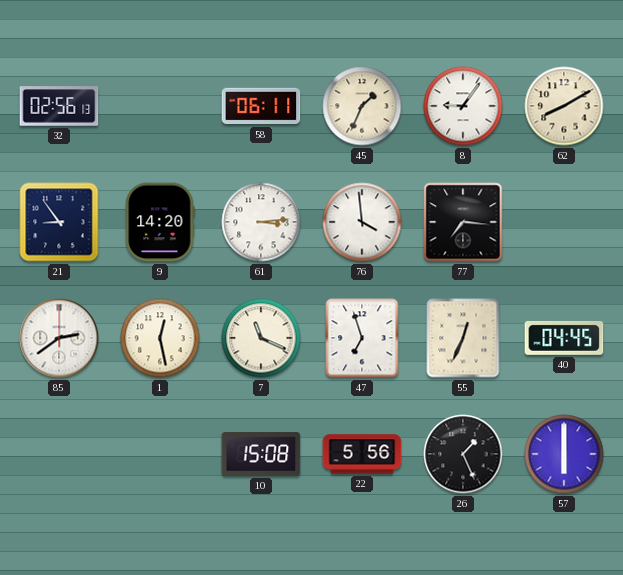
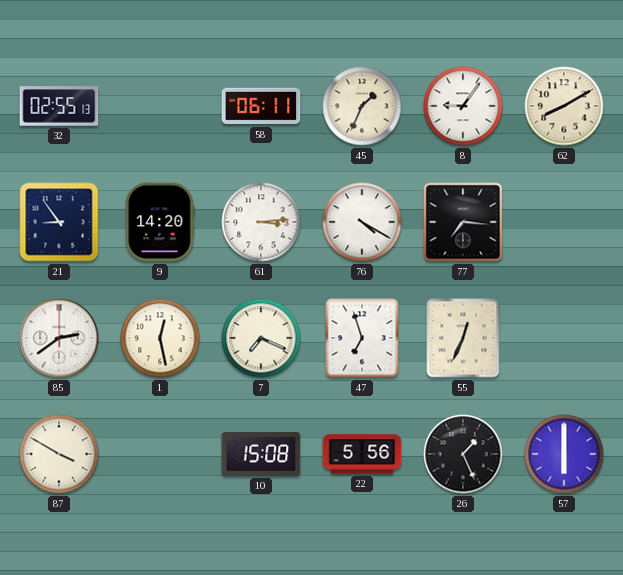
32: 02:56 -> 02:55
76: 3:59 -> 4:20
7: 11:19 -> 7:19
40: 04:45 -> none
87: none -> 3:50
